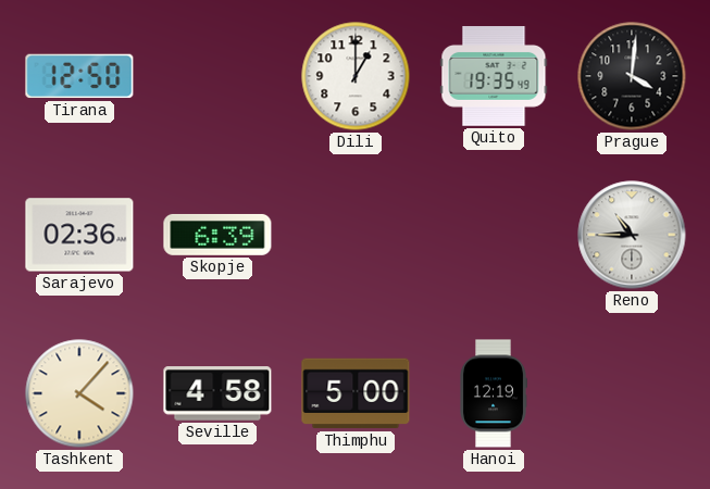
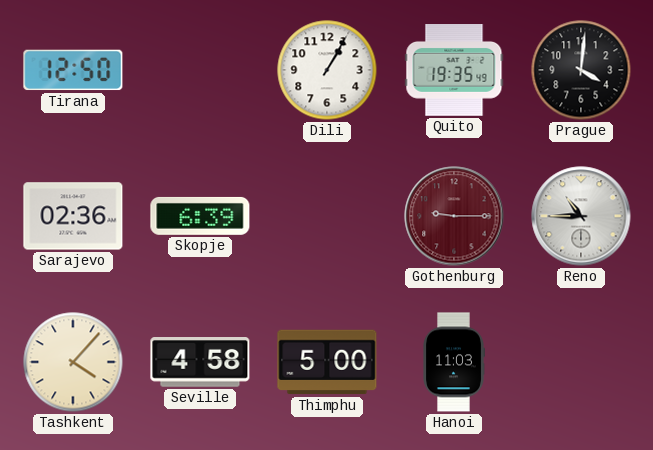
Dili: 1:00 -> 1:05
Gothenburg: none -> 9:15
Hanoi: 12:19 -> 11:03
